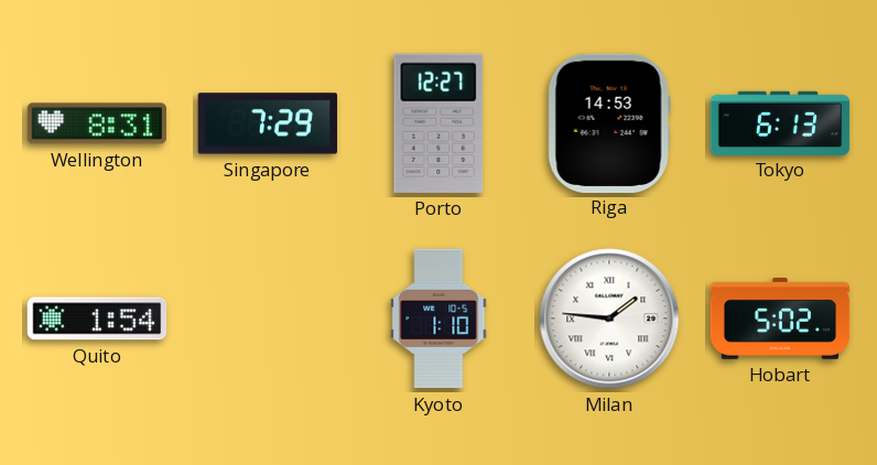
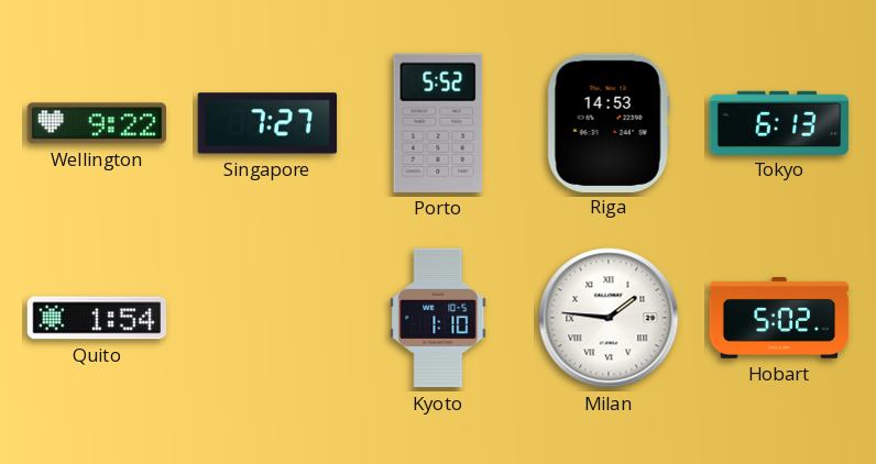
Wellington: 8:31 -> 9:22
Singapore: 7:29 -> 7:27
Porto: 12:27 -> 5:52
